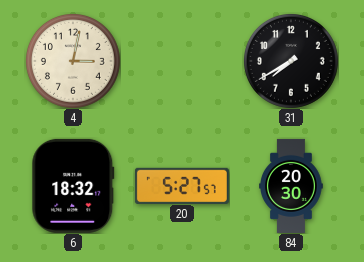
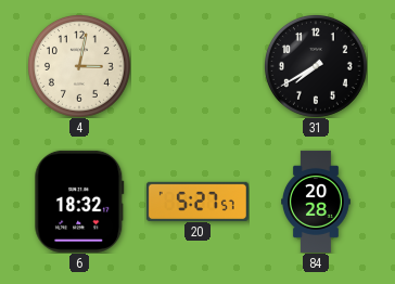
84: 20:30 -> 20:28
